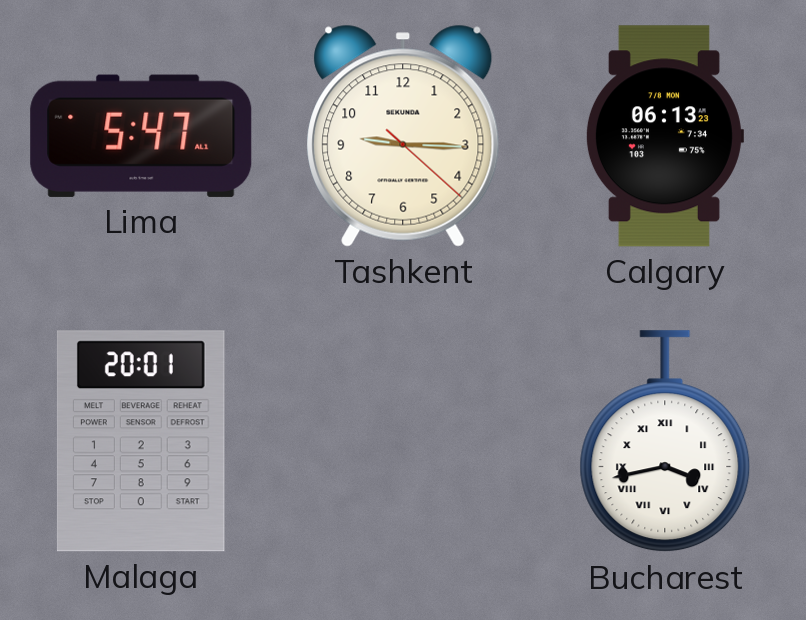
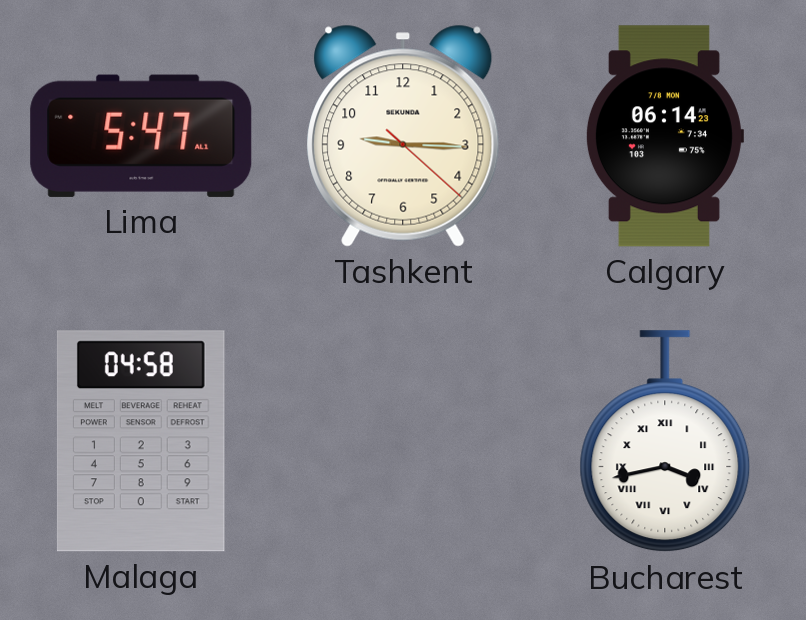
Calgary: 06:13 -> 06:14
Malaga: 20:01 -> 04:58
